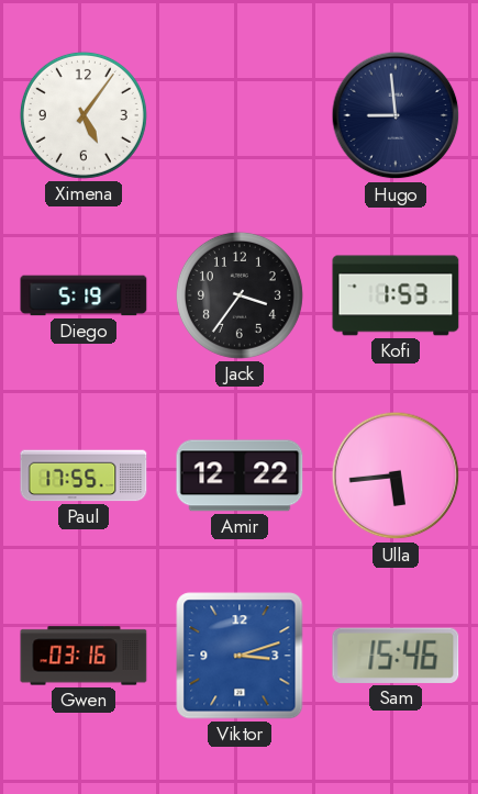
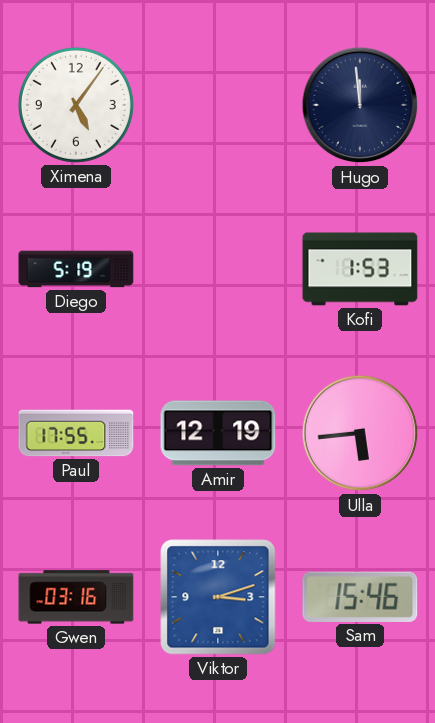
Hugo: 8:59 -> 11:59
Jack: 3:36 -> none
Amir: 12:22 -> 12:19
